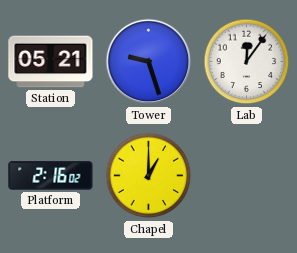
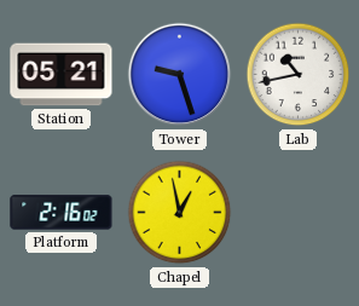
Lab: 12:06 -> 10:43
Chapel: 1:00 -> 12:58
